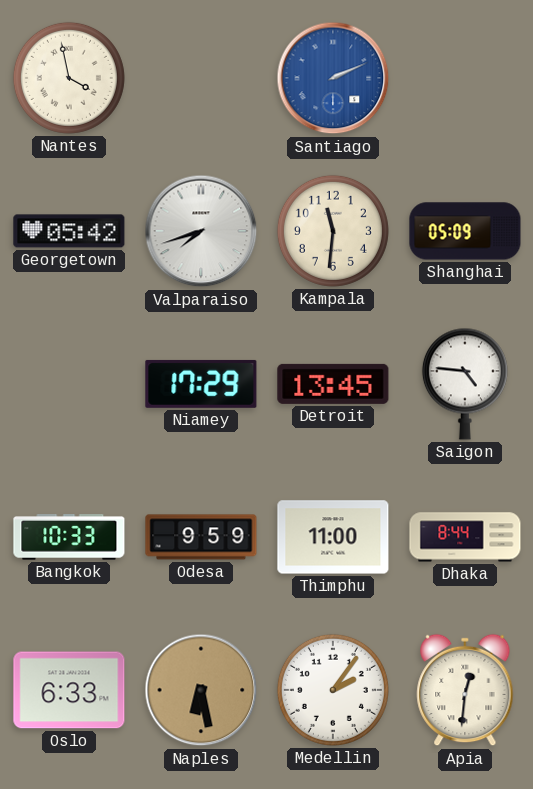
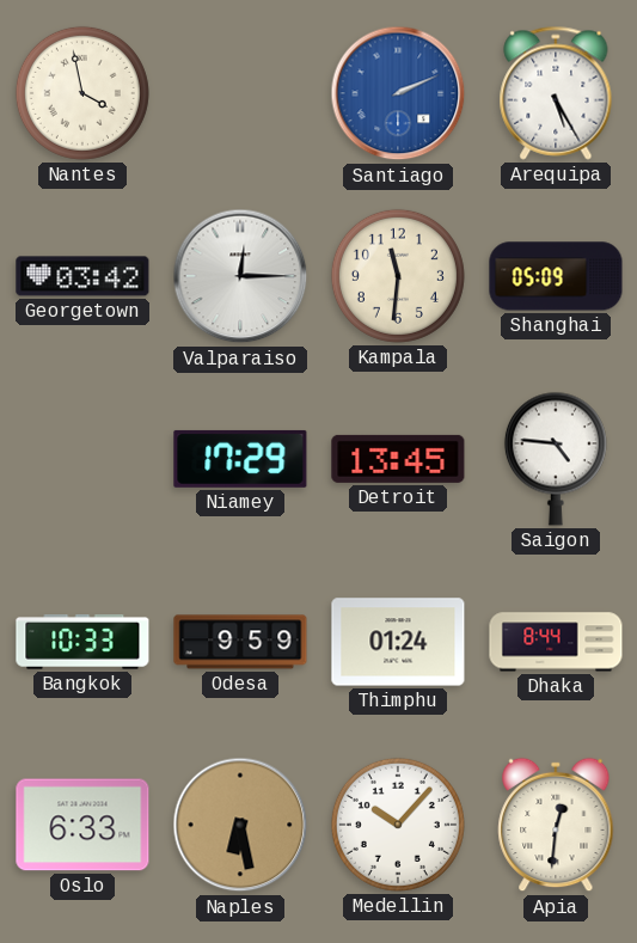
Arequipa: none -> 5:25
Georgetown: 05:42 -> 03:42
Valparaiso: 7:42 -> 12:15
Thimphu: 11:00 -> 01:24
Medellin: 2:06 -> 10:07
